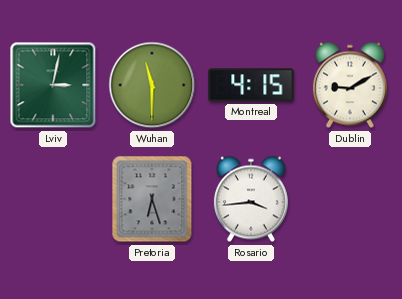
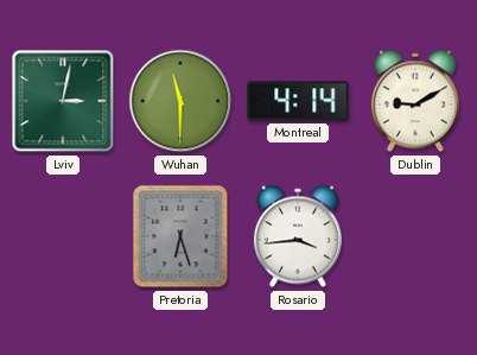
Montreal: 4:15 -> 4:14
